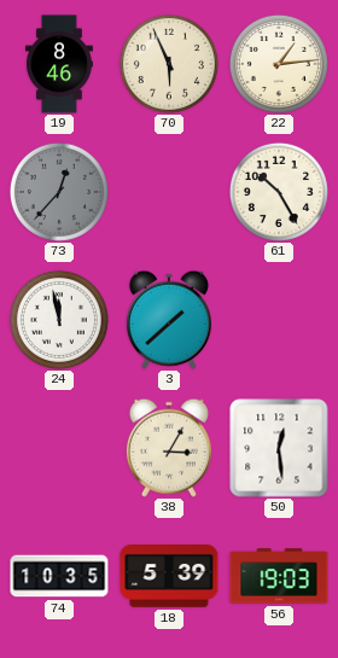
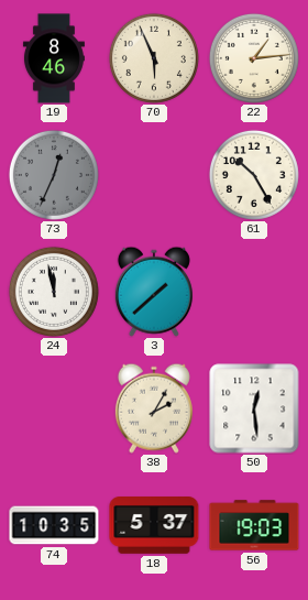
73: 12:37 -> 12:34
38: 3:05 -> 2:05
18: 5:39 -> 5:37
